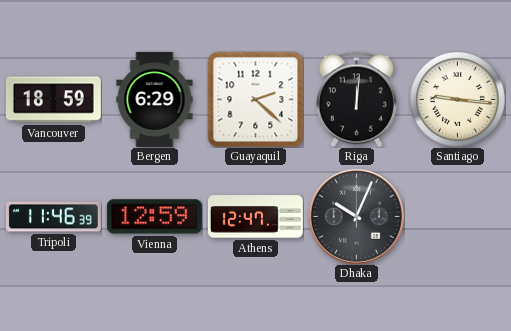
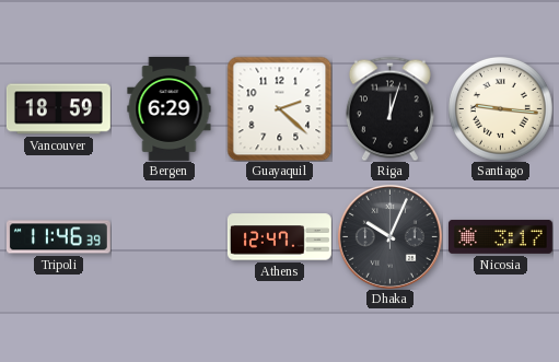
Riga: 12:01 -> 12:03
Vienna: 12:59 -> none
Nicosia: none -> 3:17
